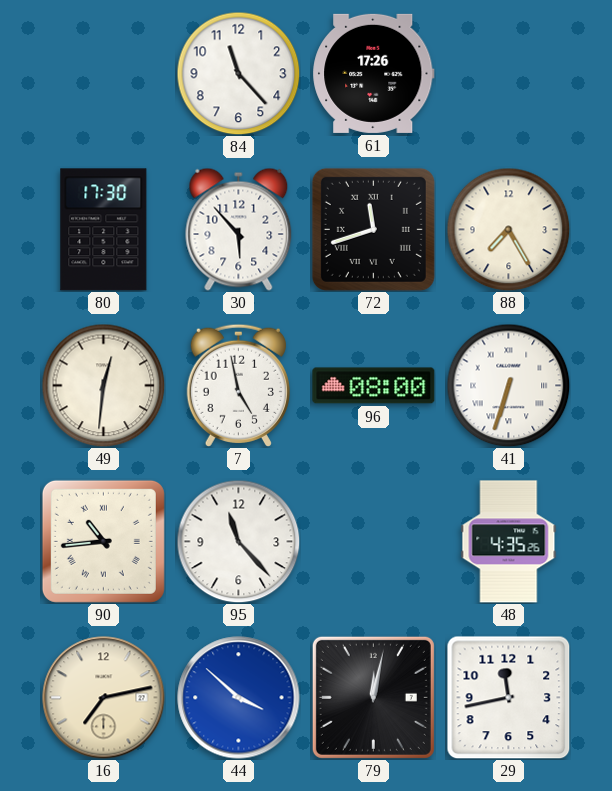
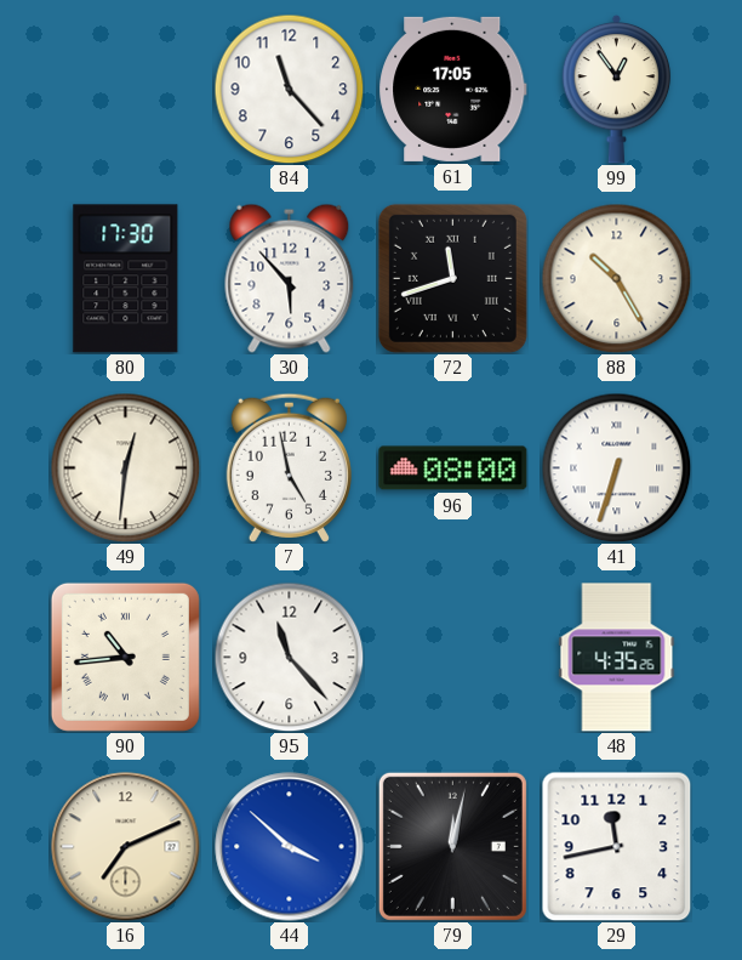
61: 17:26 -> 17:05
99: none -> 12:54
88: 7:25 -> 10:25
16: 7:13 -> 7:11
